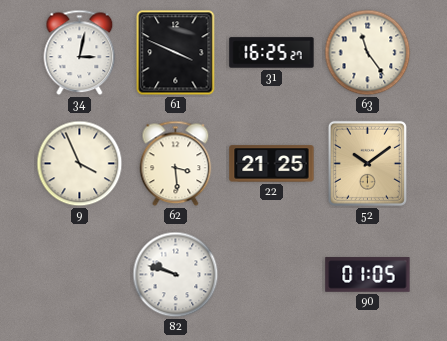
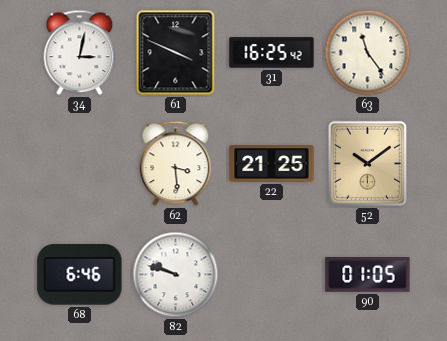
31: 16:25:27 -> 16:25:42
9: 3:56 -> none
68: none -> 6:46
